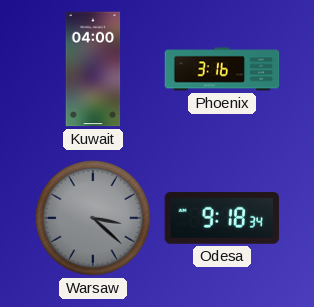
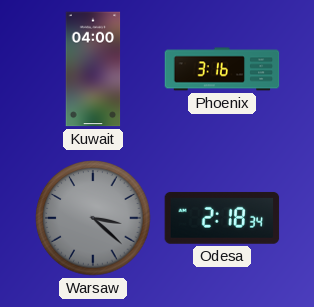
Odesa: 9:18 -> 2:18
